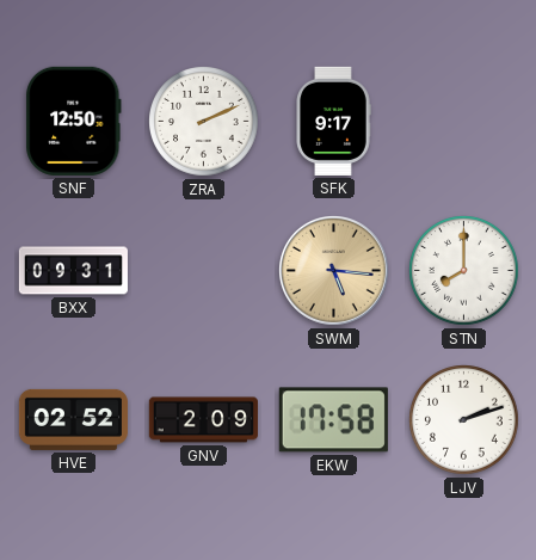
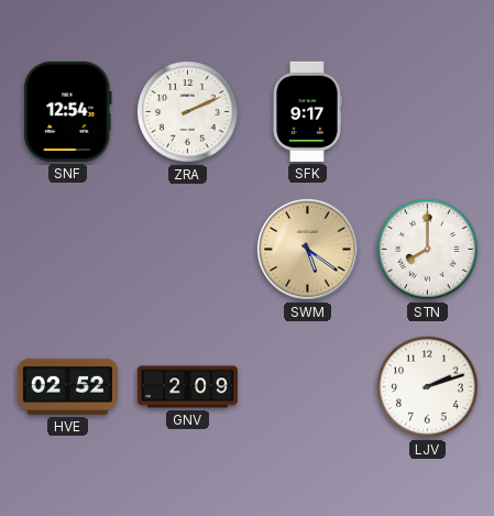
SNF: 12:50 -> 12:54
BXX: 09:31 -> none
SWM: 5:16 -> 5:21
EKW: 17:58 -> none
